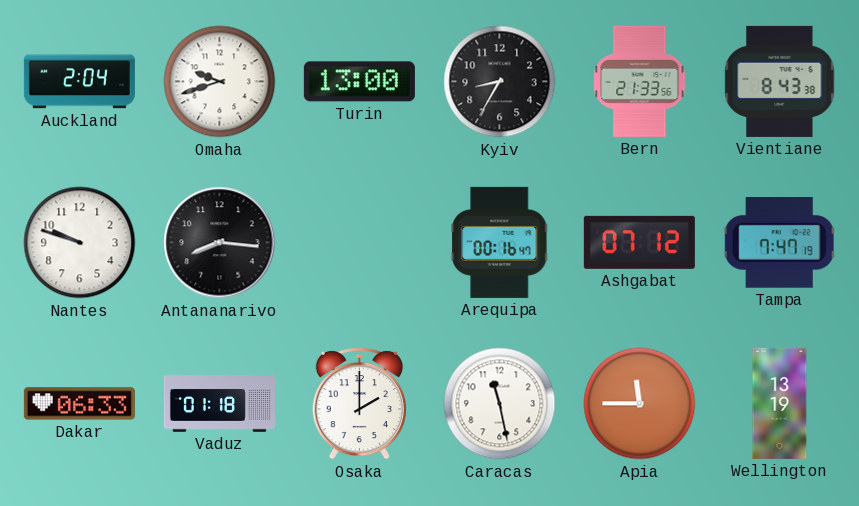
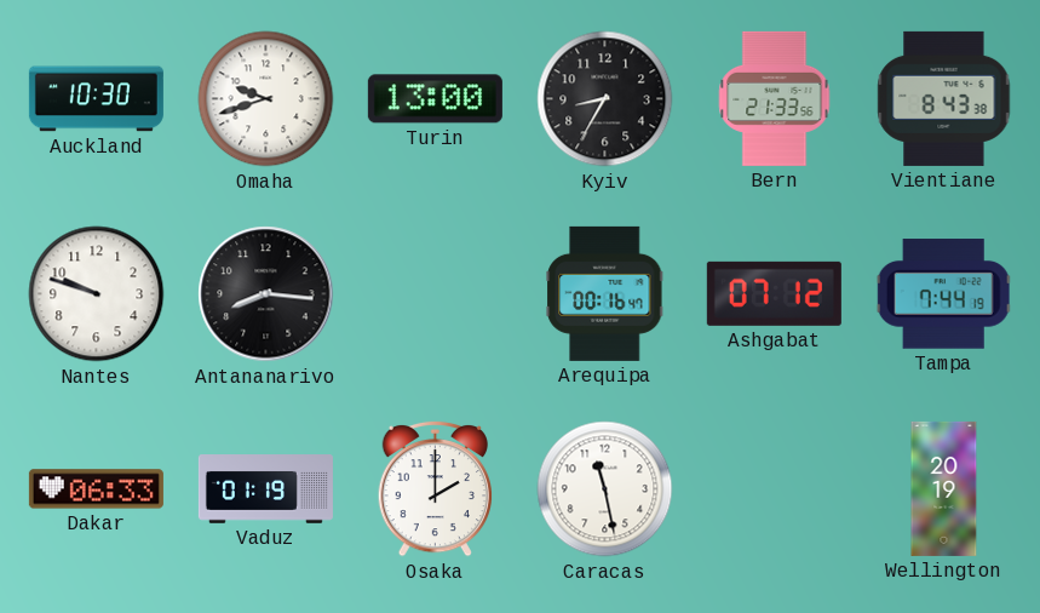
Auckland: 2:04 -> 10:30
Tampa: 7:47 -> 7:44
Vaduz: 01:18 -> 01:19
Apia: 11:45 -> none
Wellington: 13:19 -> 20:19
